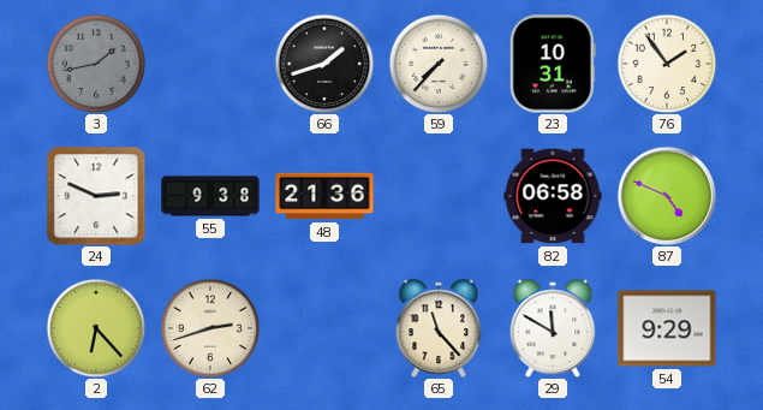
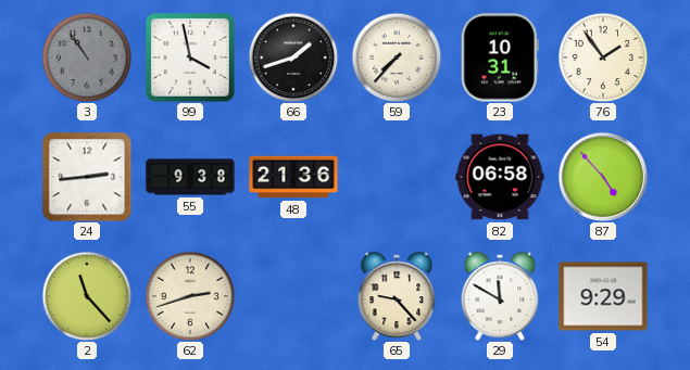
3: 1:43 -> 10:54
99: none -> 3:58
24: 2:49 -> 2:44
87: 4:49 -> 4:53
2: 6:23 -> 11:23
65: 11:23 -> 9:23
